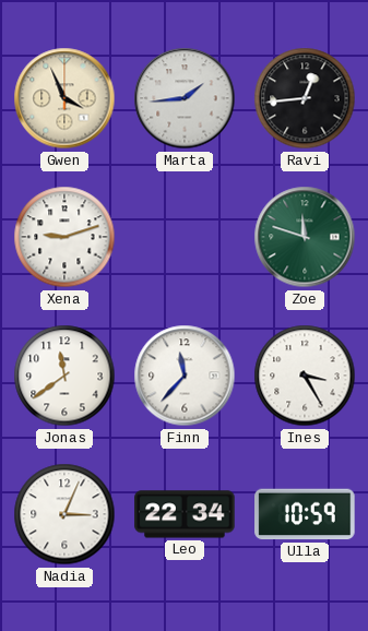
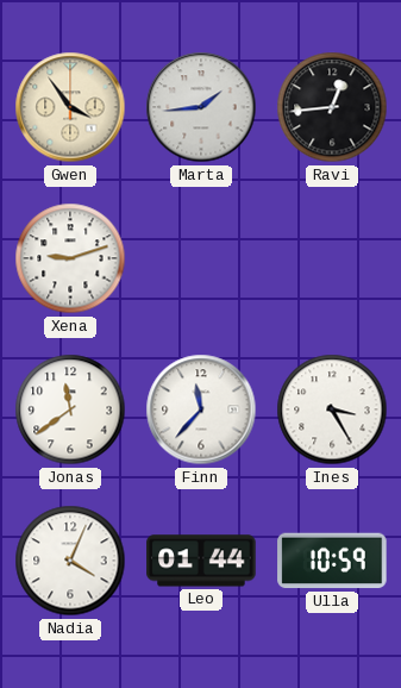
Gwen: 3:56 -> 3:54
Zoe: 11:48 -> none
Nadia: 3:04 -> 4:04
Leo: 22:34 -> 01:44
